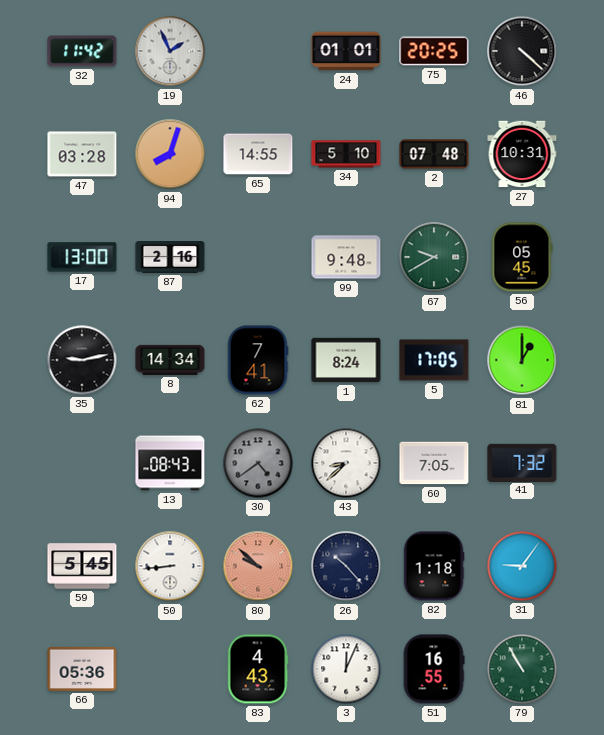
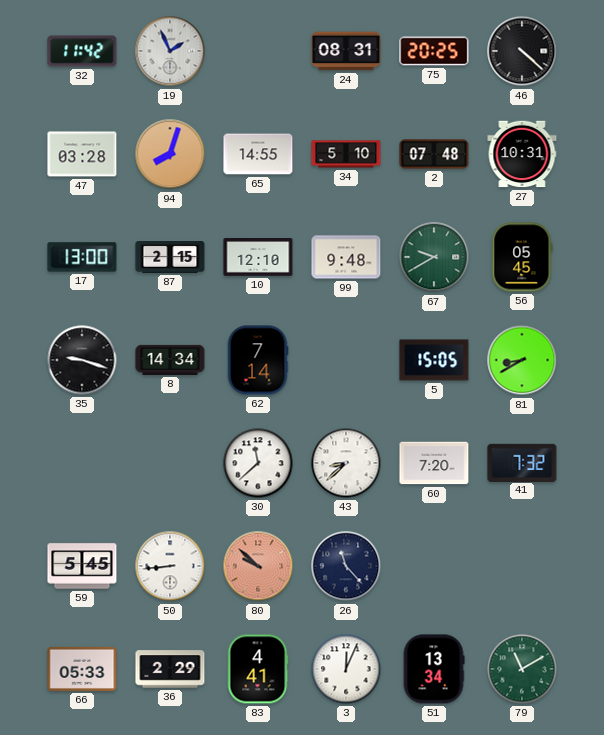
24: 01:01 -> 08:31
87: 2:16 -> 2:15
10: none -> 12:10
35: 9:13 -> 9:18
62: 7:41 -> 7:14
1: 8:24 -> none
5: 17:05 -> 15:05
81: 1:00 -> 8:40
13: 08:43 -> none
30: 4:39 -> 11:38
30 dial: grey -> white
60: 7:05 -> 7:20
26: 10:23 -> 11:23
82: 1:18 -> none
31: 9:06 -> none
66: 05:36 -> 05:33
36: none -> 2:29
83: 4:43 -> 4:41
51: 16:55 -> 13:34
79: 10:55 -> 11:10
